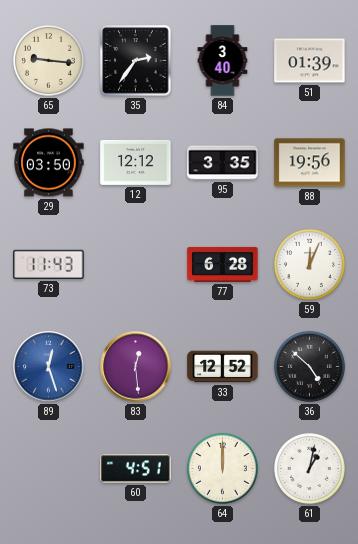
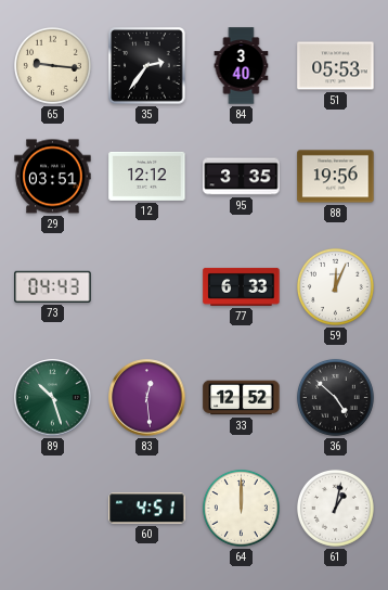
51: 01:39 -> 05:53
29: 03:50 -> 03:51
73: 11:43 -> 04:43
77: 6:28 -> 6:33
89: 12:27 -> 10:27
89 dial: blue -> green
